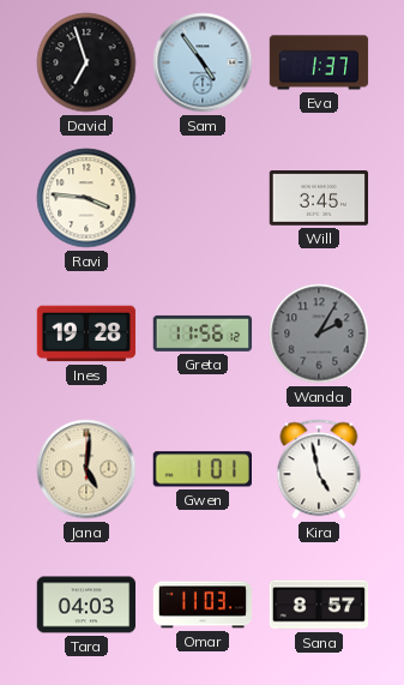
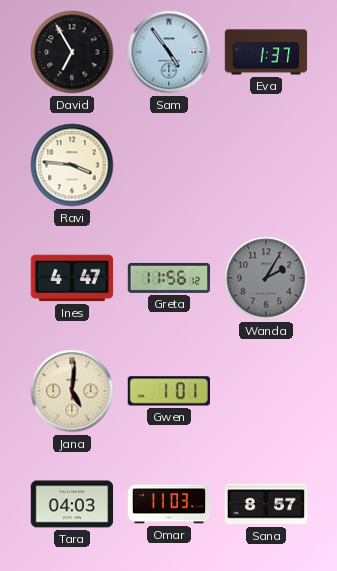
David: 6:57 -> 6:55
Will: 3:45 -> none
Ines: 19:28 -> 4:47
Kira: 4:58 -> none
